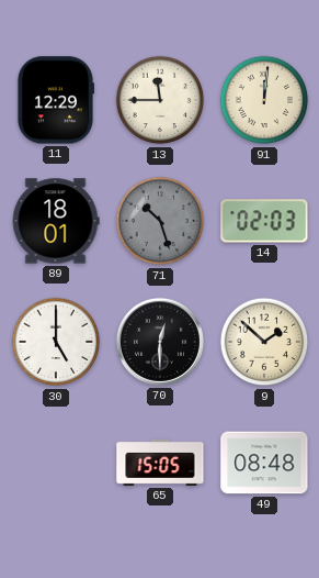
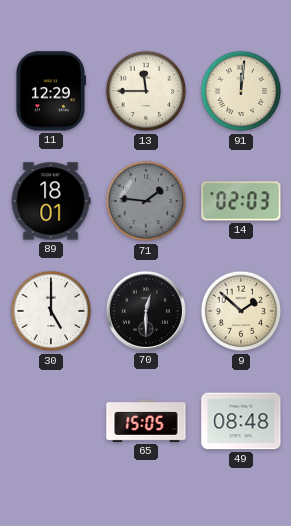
71: 10:27 -> 1:46
